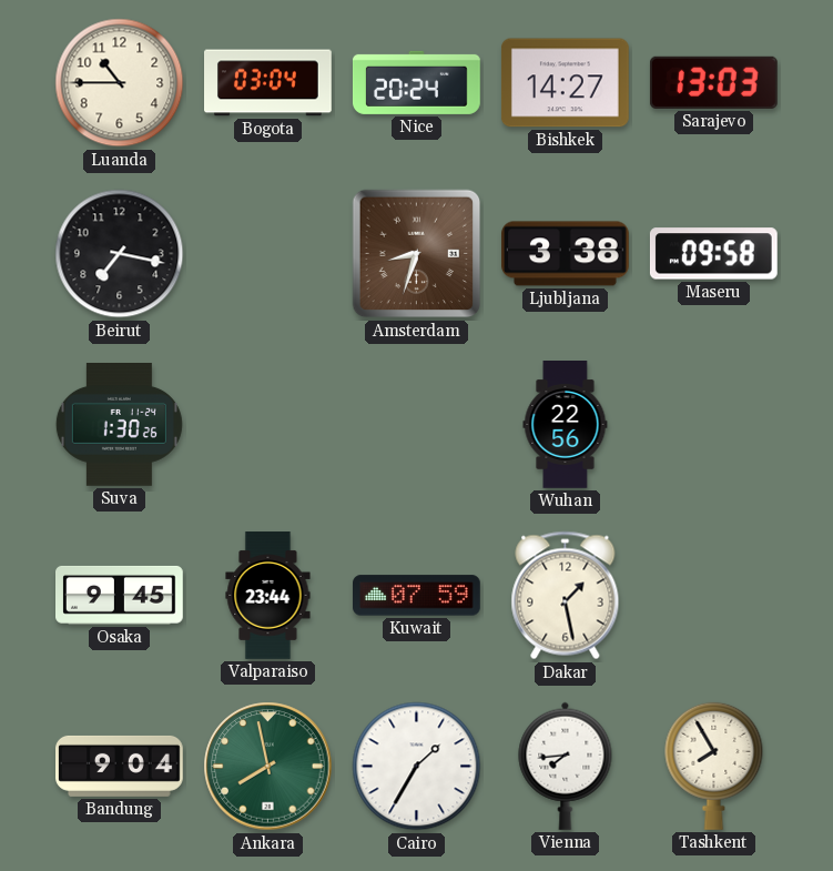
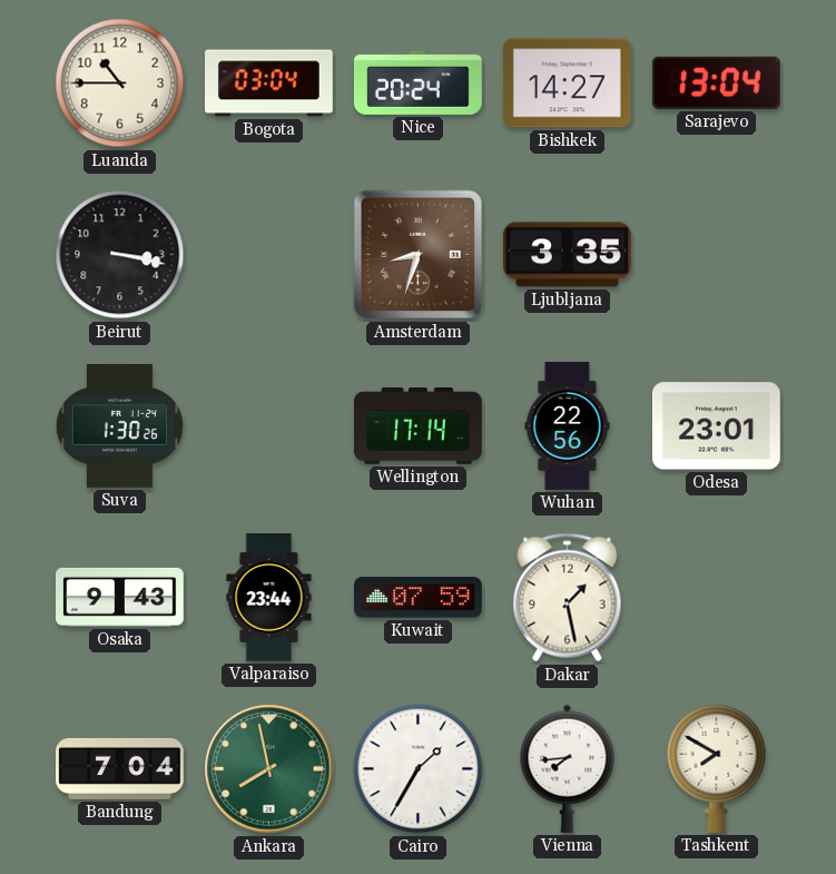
Sarajevo: 13:03 -> 13:04
Beirut: 7:17 -> 3:17
Ljubljana: 3:38 -> 3:35
Maseru: 09:58 -> none
Wellington: none -> 17:14
Odesa: none -> 23:01
Osaka: 9:45 -> 9:43
Bandung: 9:04 -> 7:04
Tashkent: 7:55 -> 7:50
